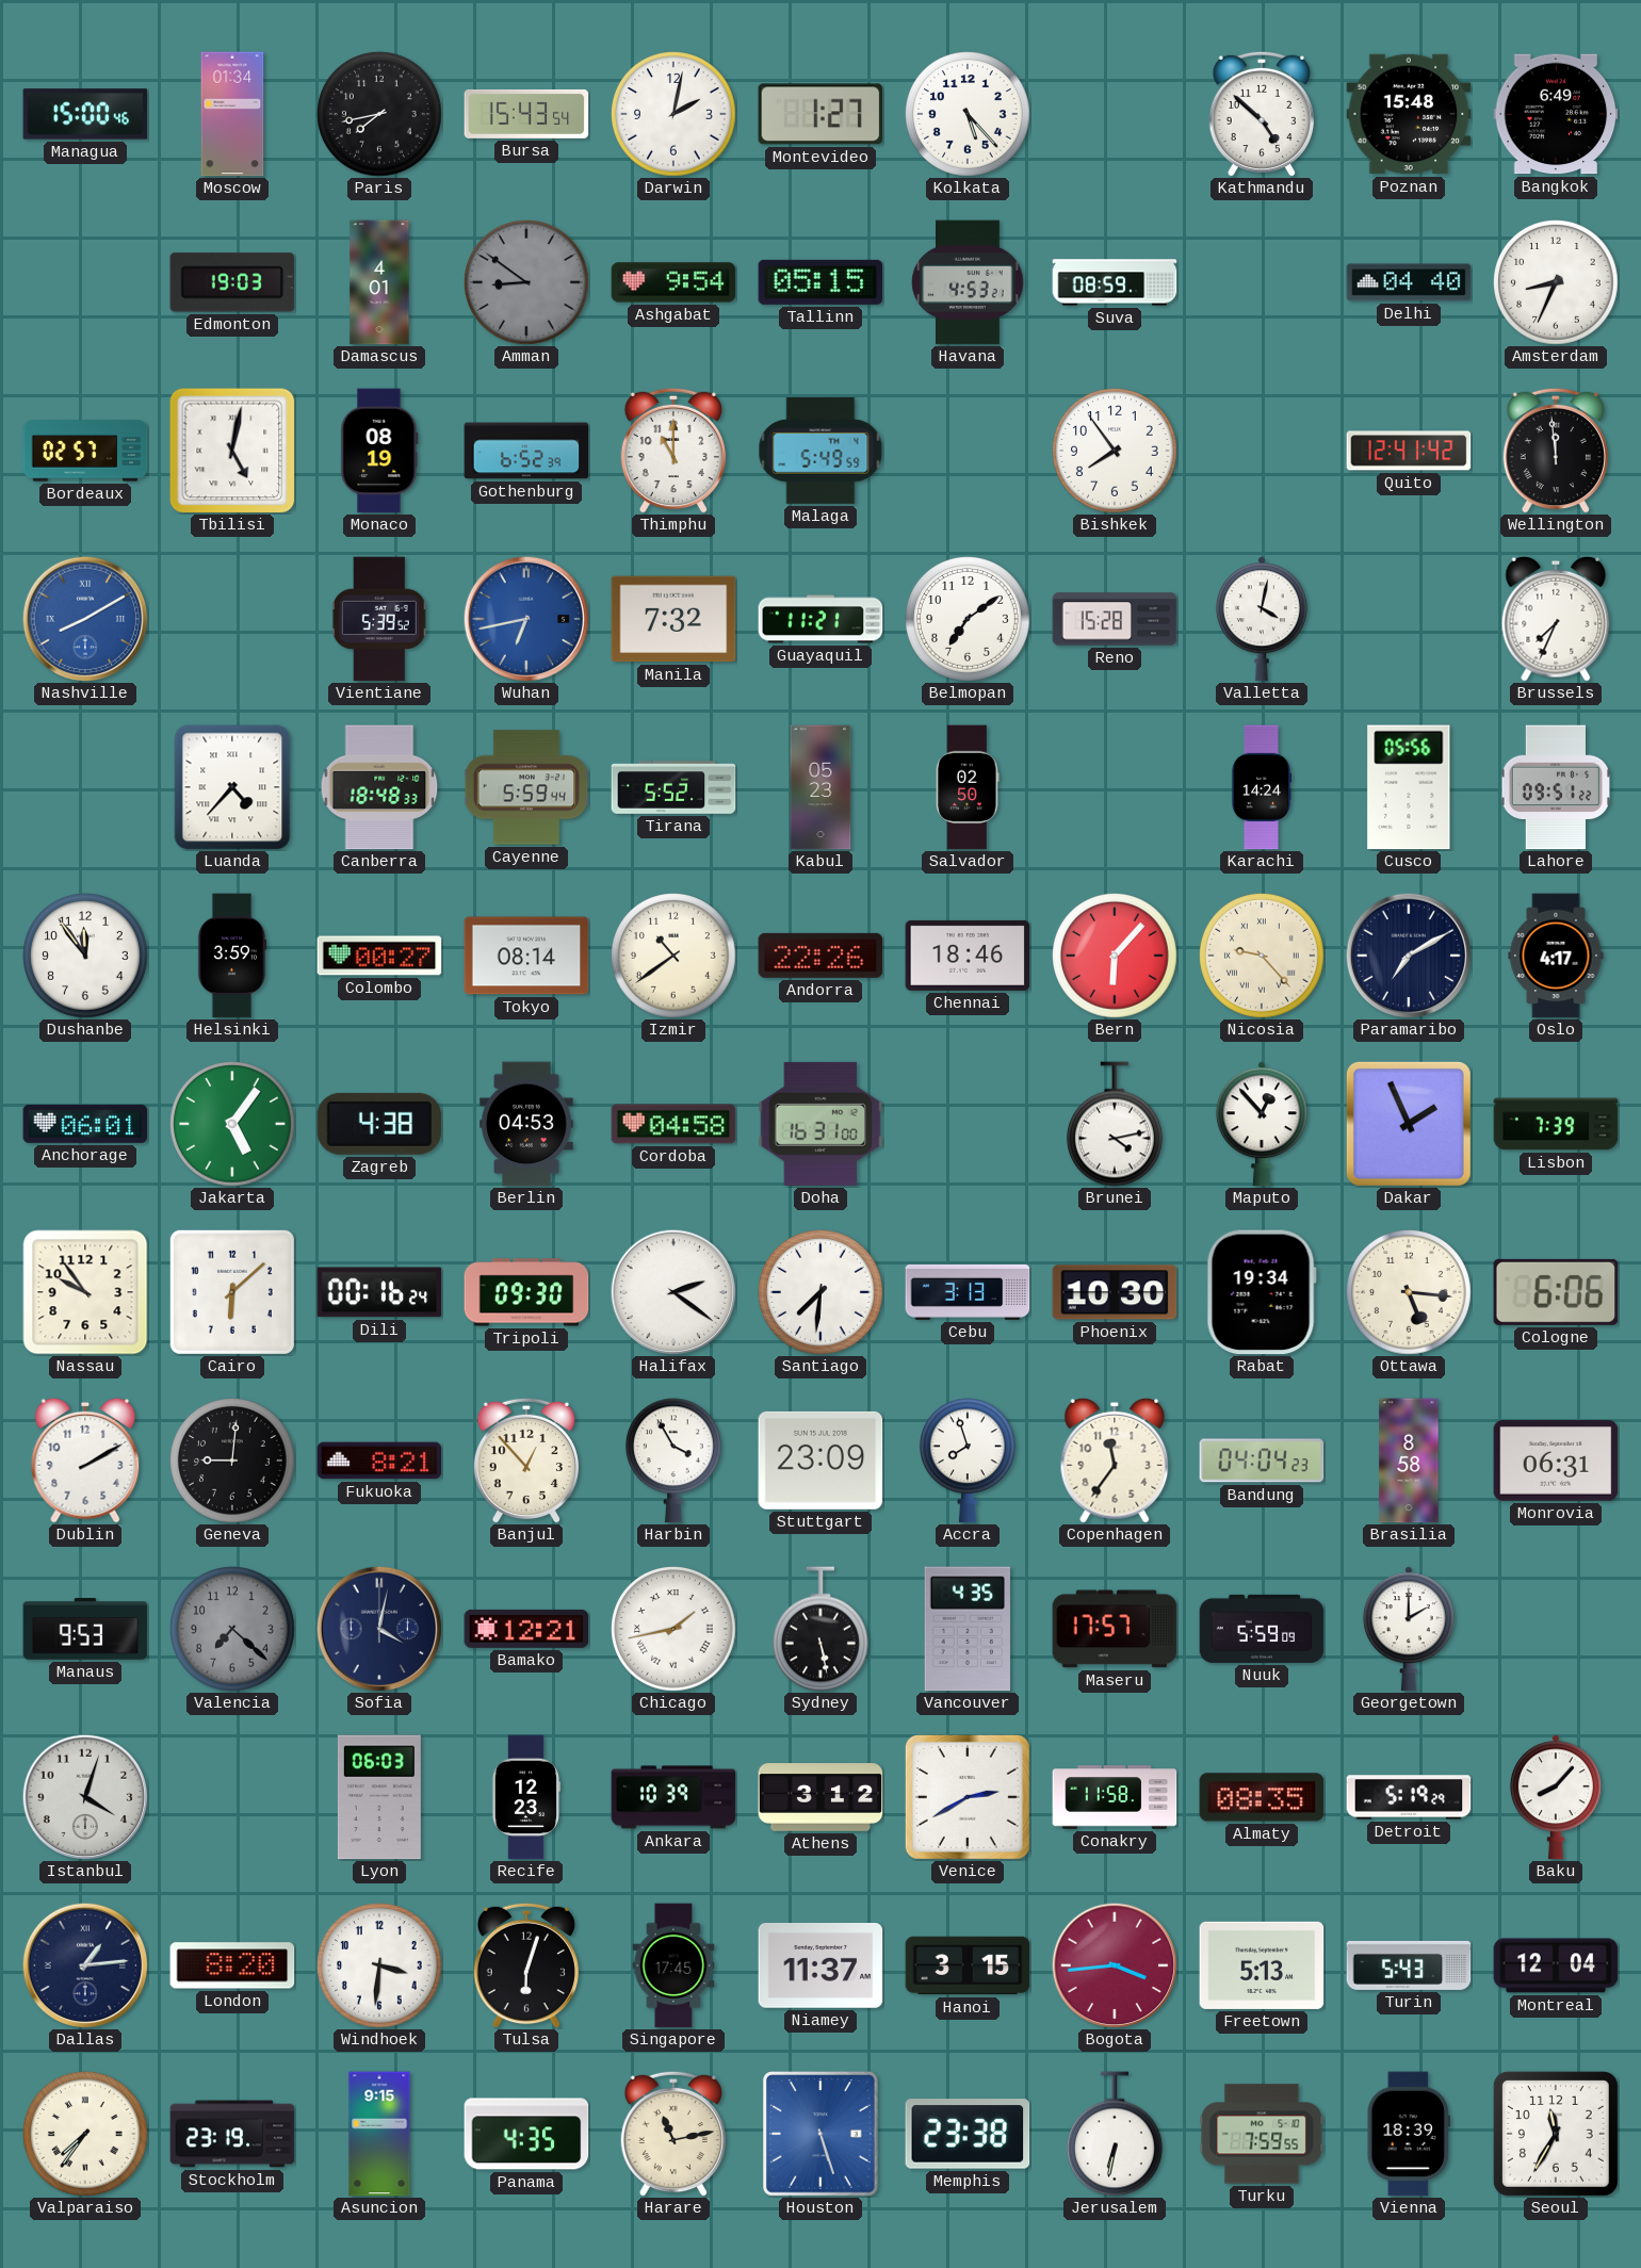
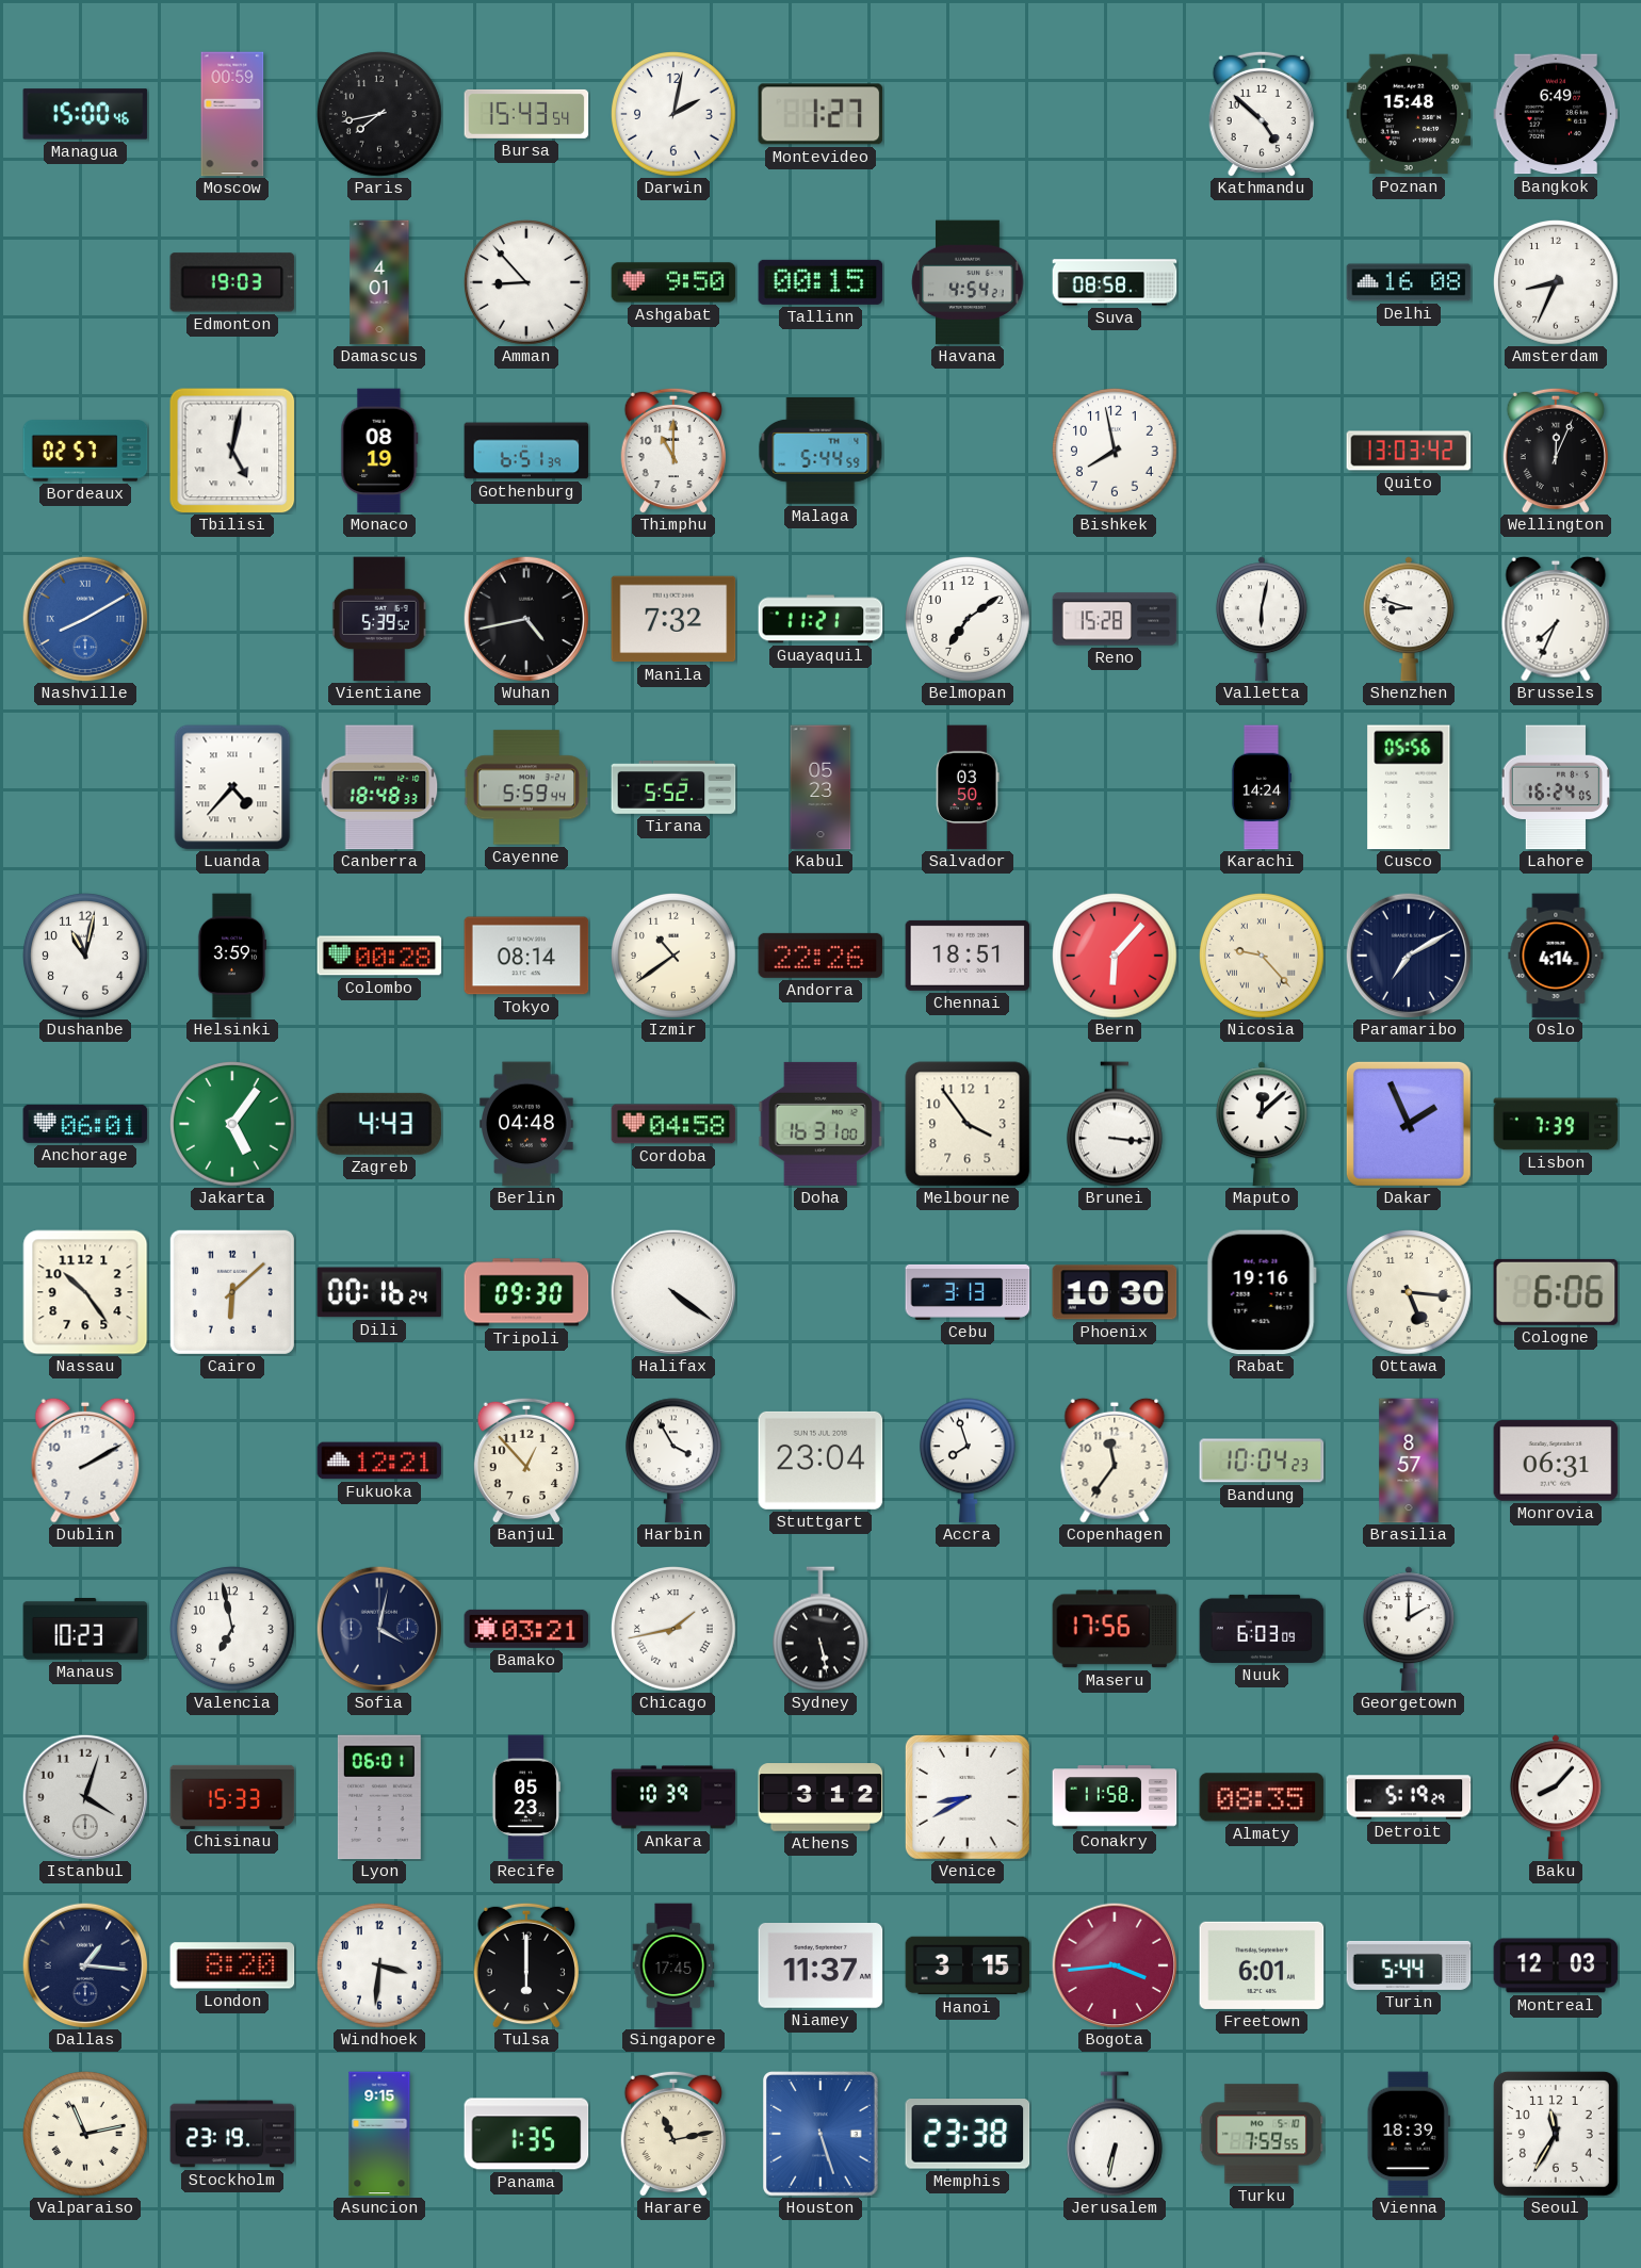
Moscow: 01:34 -> 00:59
Kolkata: 5:23 -> none
Amman: 8:51 -> 8:53
Amman dial: grey -> white
Ashgabat: 9:54 -> 9:50
Tallinn: 05:15 -> 00:15
Havana: 4:53 -> 4:54
Suva: 08:59 -> 08:58
Delhi: 04:40 -> 16:08
Gothenburg: 6:52 -> 6:51
Malaga: 5:49 -> 5:44
Bishkek: 7:54 -> 7:58
Quito: 12:41 -> 13:03
Wellington: 11:59 -> 12:04
Wuhan: 6:43 -> 4:43
Wuhan dial: blue -> black
Valletta: 4:02 -> 6:02
Shenzhen: none -> 8:48
Salvador: 02:50 -> 03:50
Lahore: 09:51 -> 16:24
Dushanbe: 11:54 -> 11:02
Colombo: 00:27 -> 00:28
Chennai: 18:46 -> 18:51
Oslo: 4:17 -> 4:14
Zagreb: 4:38 -> 4:43
Berlin: 04:53 -> 04:48
Melbourne: none -> 3:54
Brunei: 4:13 -> 3:16
Maputo: 12:53 -> 12:08
Nassau: 9:54 -> 10:24
Halifax: 2:21 -> 4:21
Santiago: 7:31 -> none
Rabat: 19:34 -> 19:16
Geneva: 9:01 -> none
Fukuoka: 8:21 -> 12:21
Stuttgart: 23:09 -> 23:04
Bandung: 04:04 -> 10:04
Brasilia: 8:58 -> 8:57
Manaus: 9:53 -> 10:23
Valencia: 7:22 -> 6:58
Valencia dial: grey -> white
Bamako: 12:21 -> 03:21
Vancouver: 4:35 -> none
Maseru: 17:57 -> 17:56
Nuuk: 5:59 -> 6:03
Chisinau: none -> 15:33
Lyon: 06:03 -> 06:01
Recife: 12:23 -> 05:23
Venice: 2:40 -> 8:40
Dallas: 1:14 -> 1:16
Tulsa: 6:03 -> 6:00
Freetown: 5:13 -> 6:01
Turin: 5:43 -> 5:44
Montreal: 12:04 -> 12:03
Valparaiso: 7:36 -> 11:13
Panama: 4:35 -> 1:35
